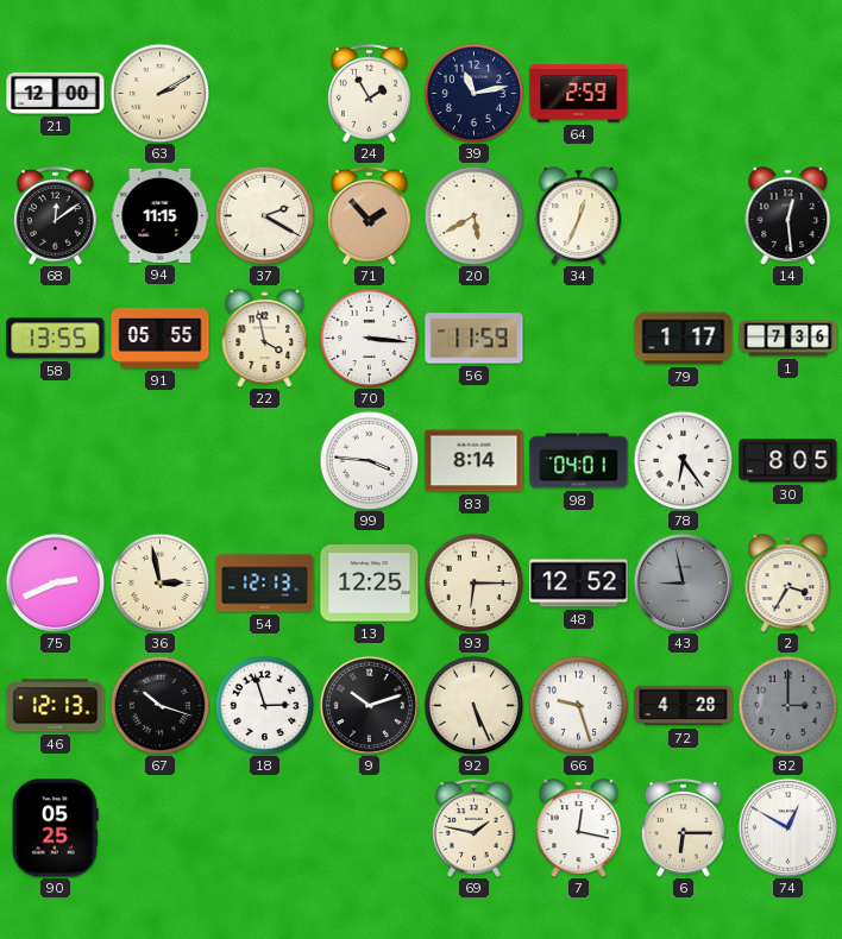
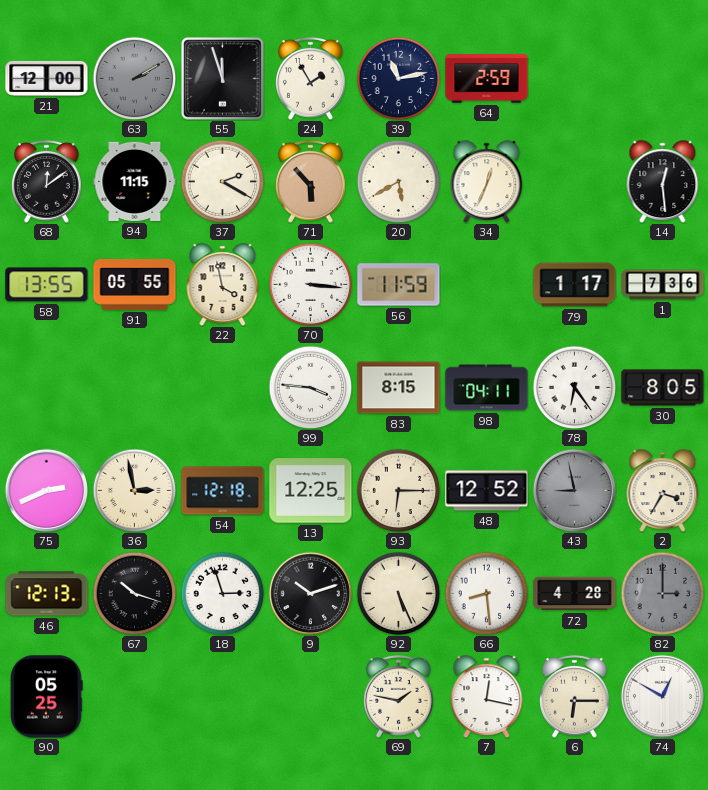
63 dial: cream -> grey
55: none -> 11:57
71: 1:53 -> 5:53
83: 8:14 -> 8:15
98: 04:01 -> 04:11
54: 12:13 -> 12:18
66: 9:27 -> 8:29
